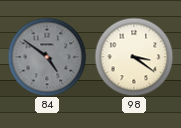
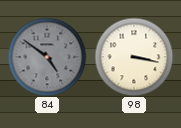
98: 3:21 -> 3:17
